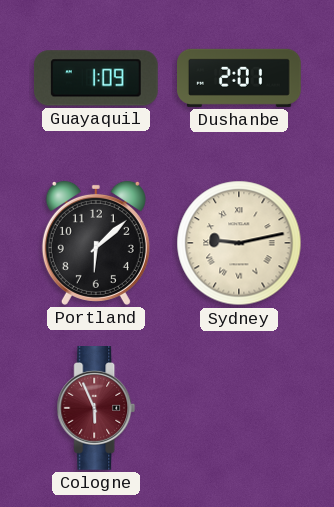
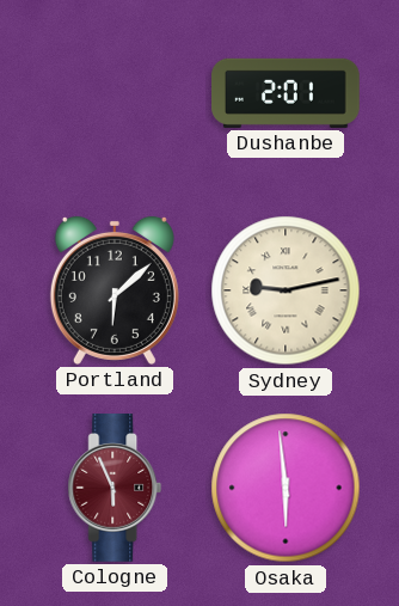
Guayaquil: 1:09 -> none
Osaka: none -> 5:59
